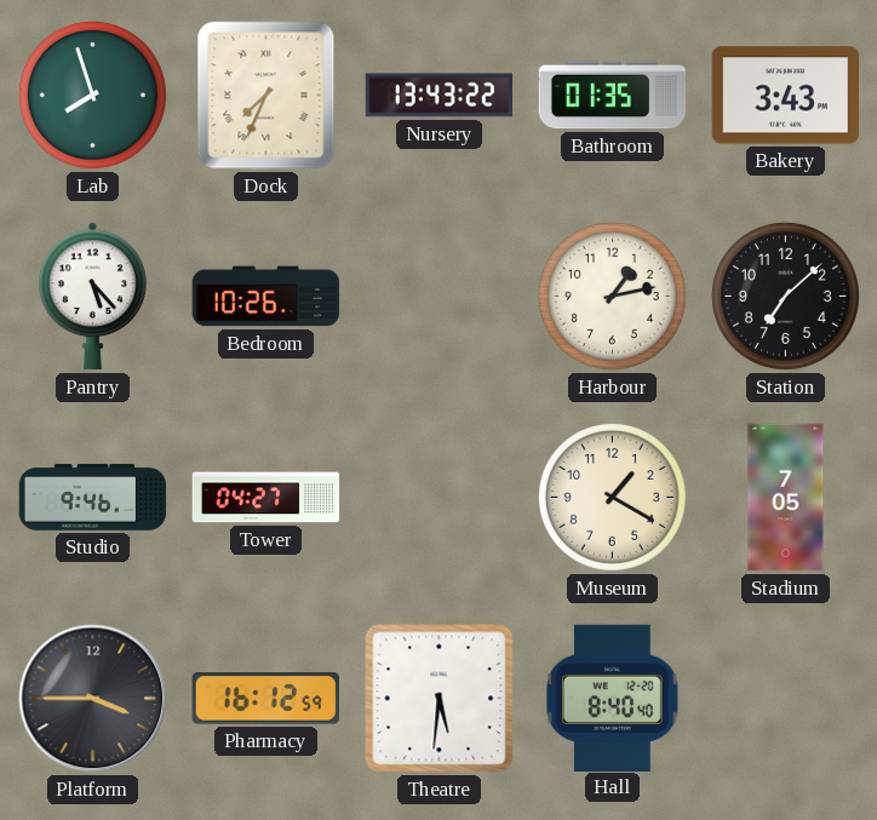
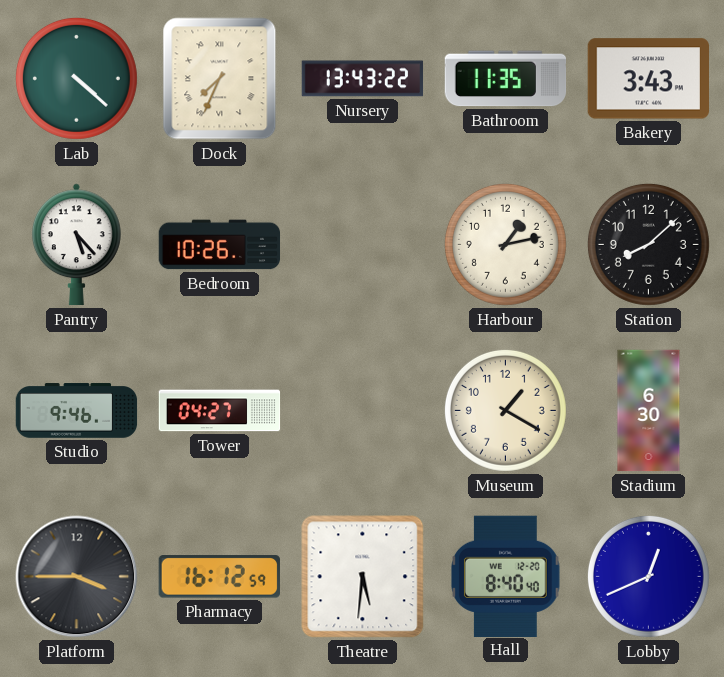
Lab: 7:57 -> 4:22
Bathroom: 01:35 -> 11:35
Station: 7:08 -> 8:08
Stadium: 7:05 -> 6:30
Lobby: none -> 12:41
